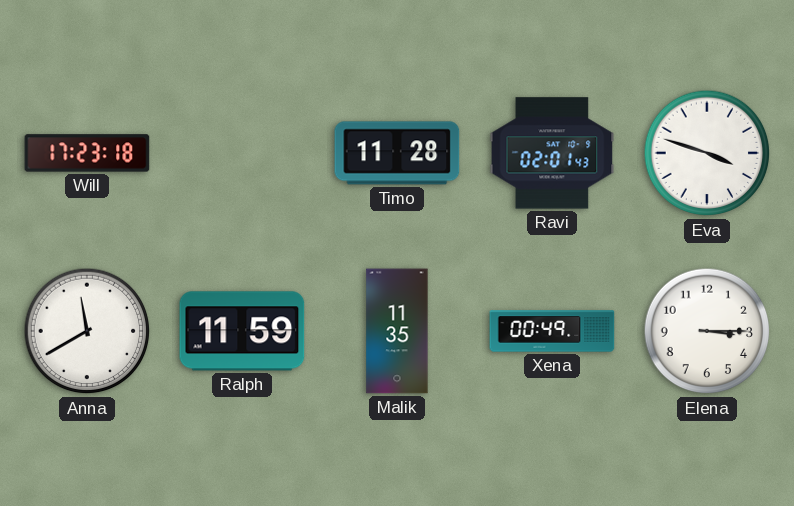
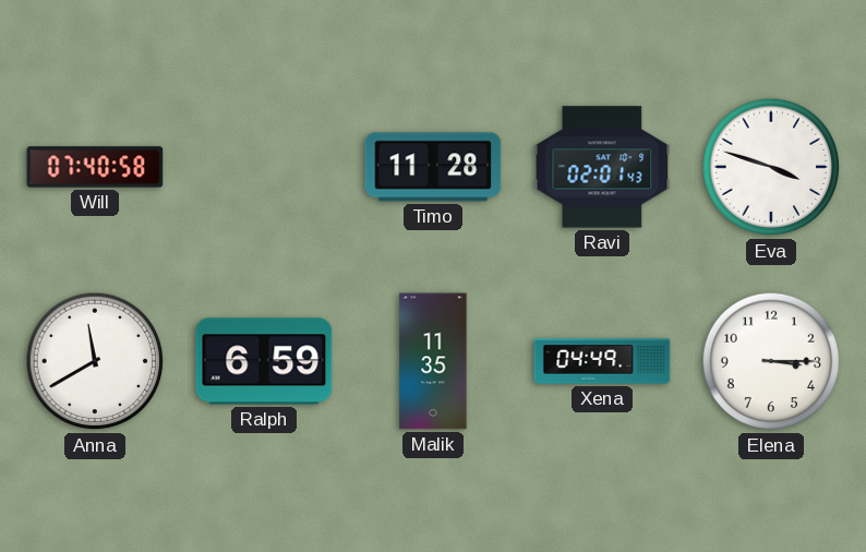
Will: 17:23 -> 07:40
Ralph: 11:59 -> 6:59
Xena: 00:49 -> 04:49
